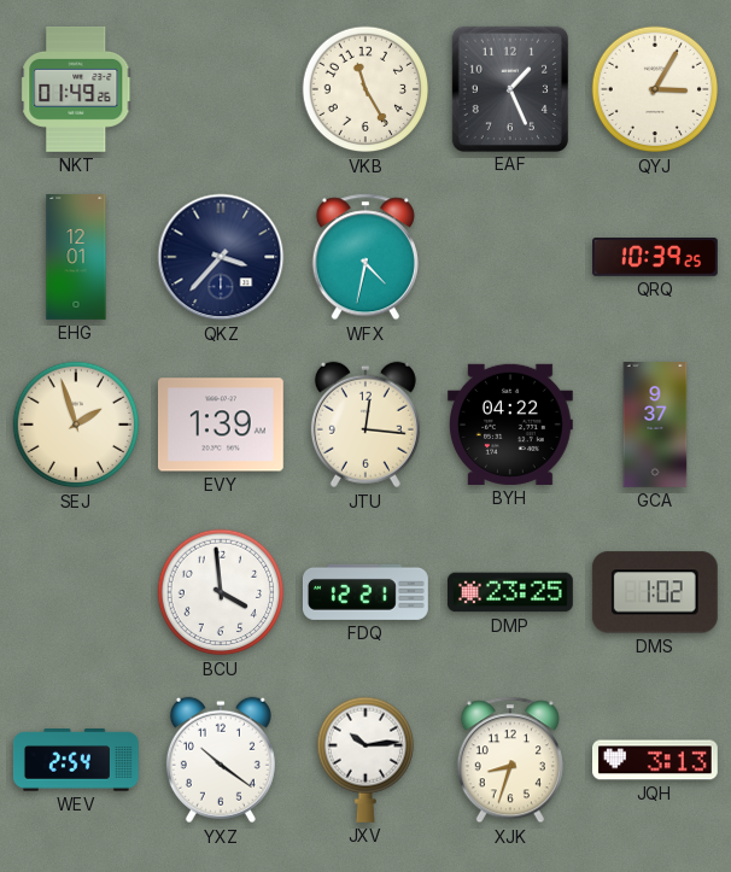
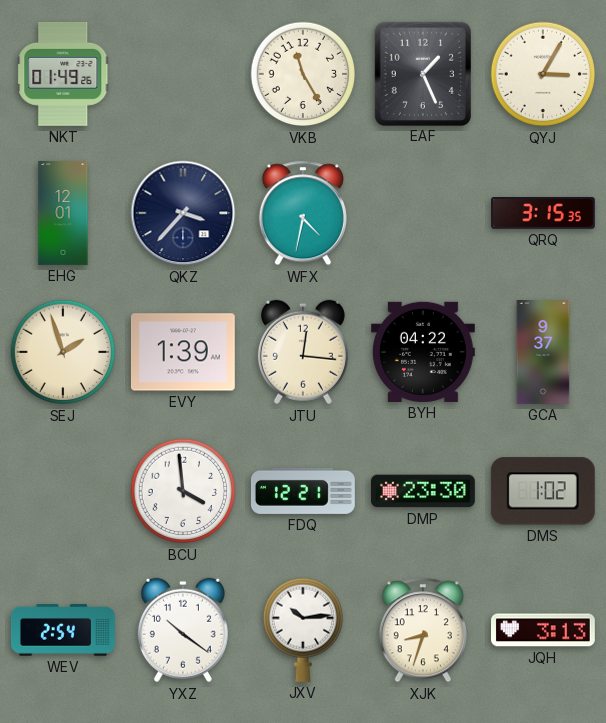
QRQ: 10:39 -> 3:15
DMP: 23:25 -> 23:30
